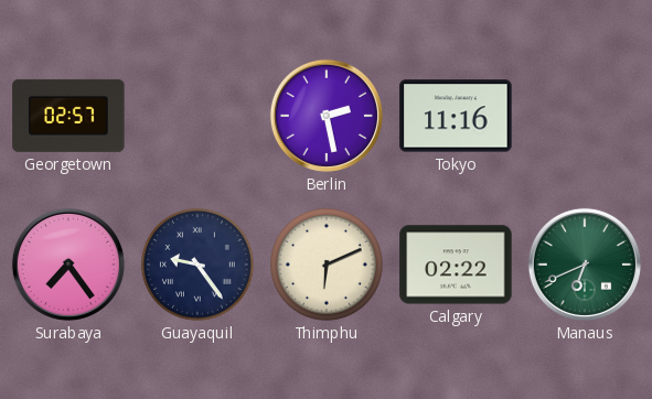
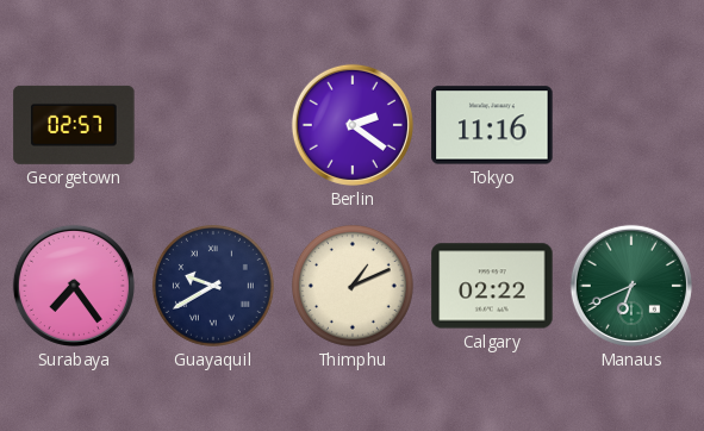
Berlin: 2:28 -> 2:21
Guayaquil: 9:24 -> 9:40
Thimphu: 6:11 -> 1:11
